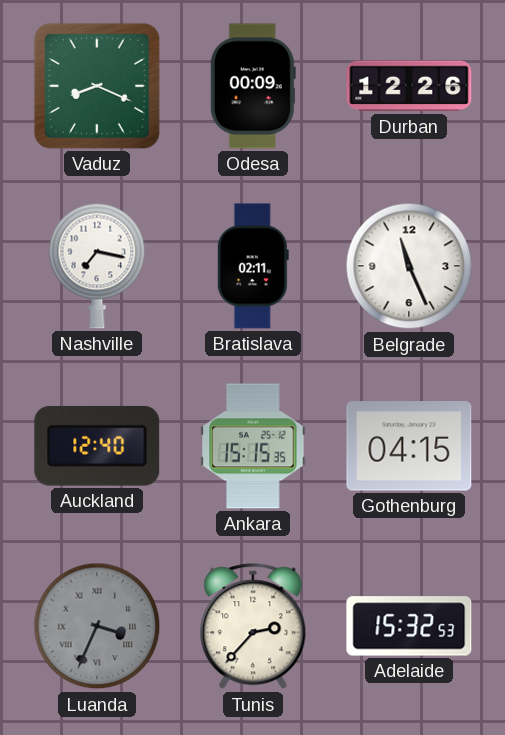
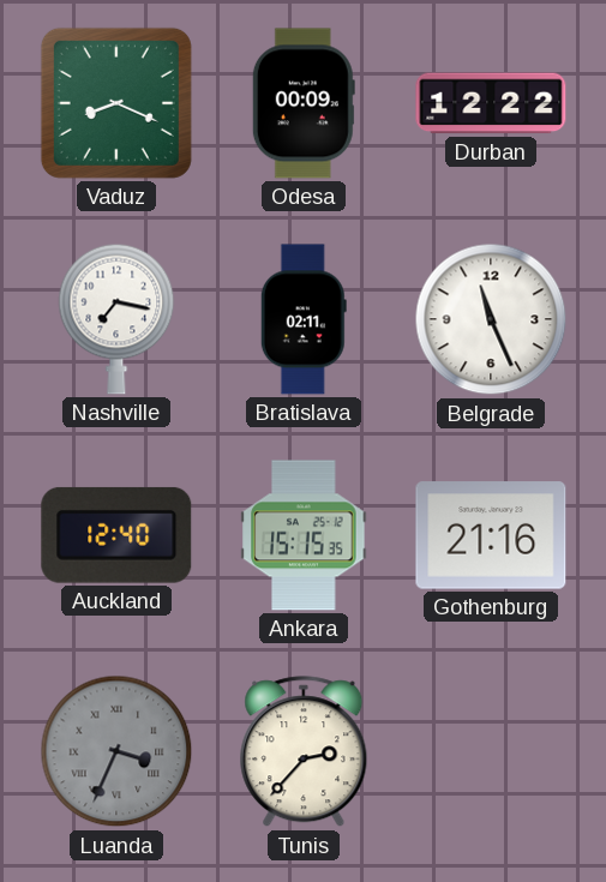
Durban: 12:26 -> 12:22
Gothenburg: 04:15 -> 21:16
Adelaide: 15:32 -> none
